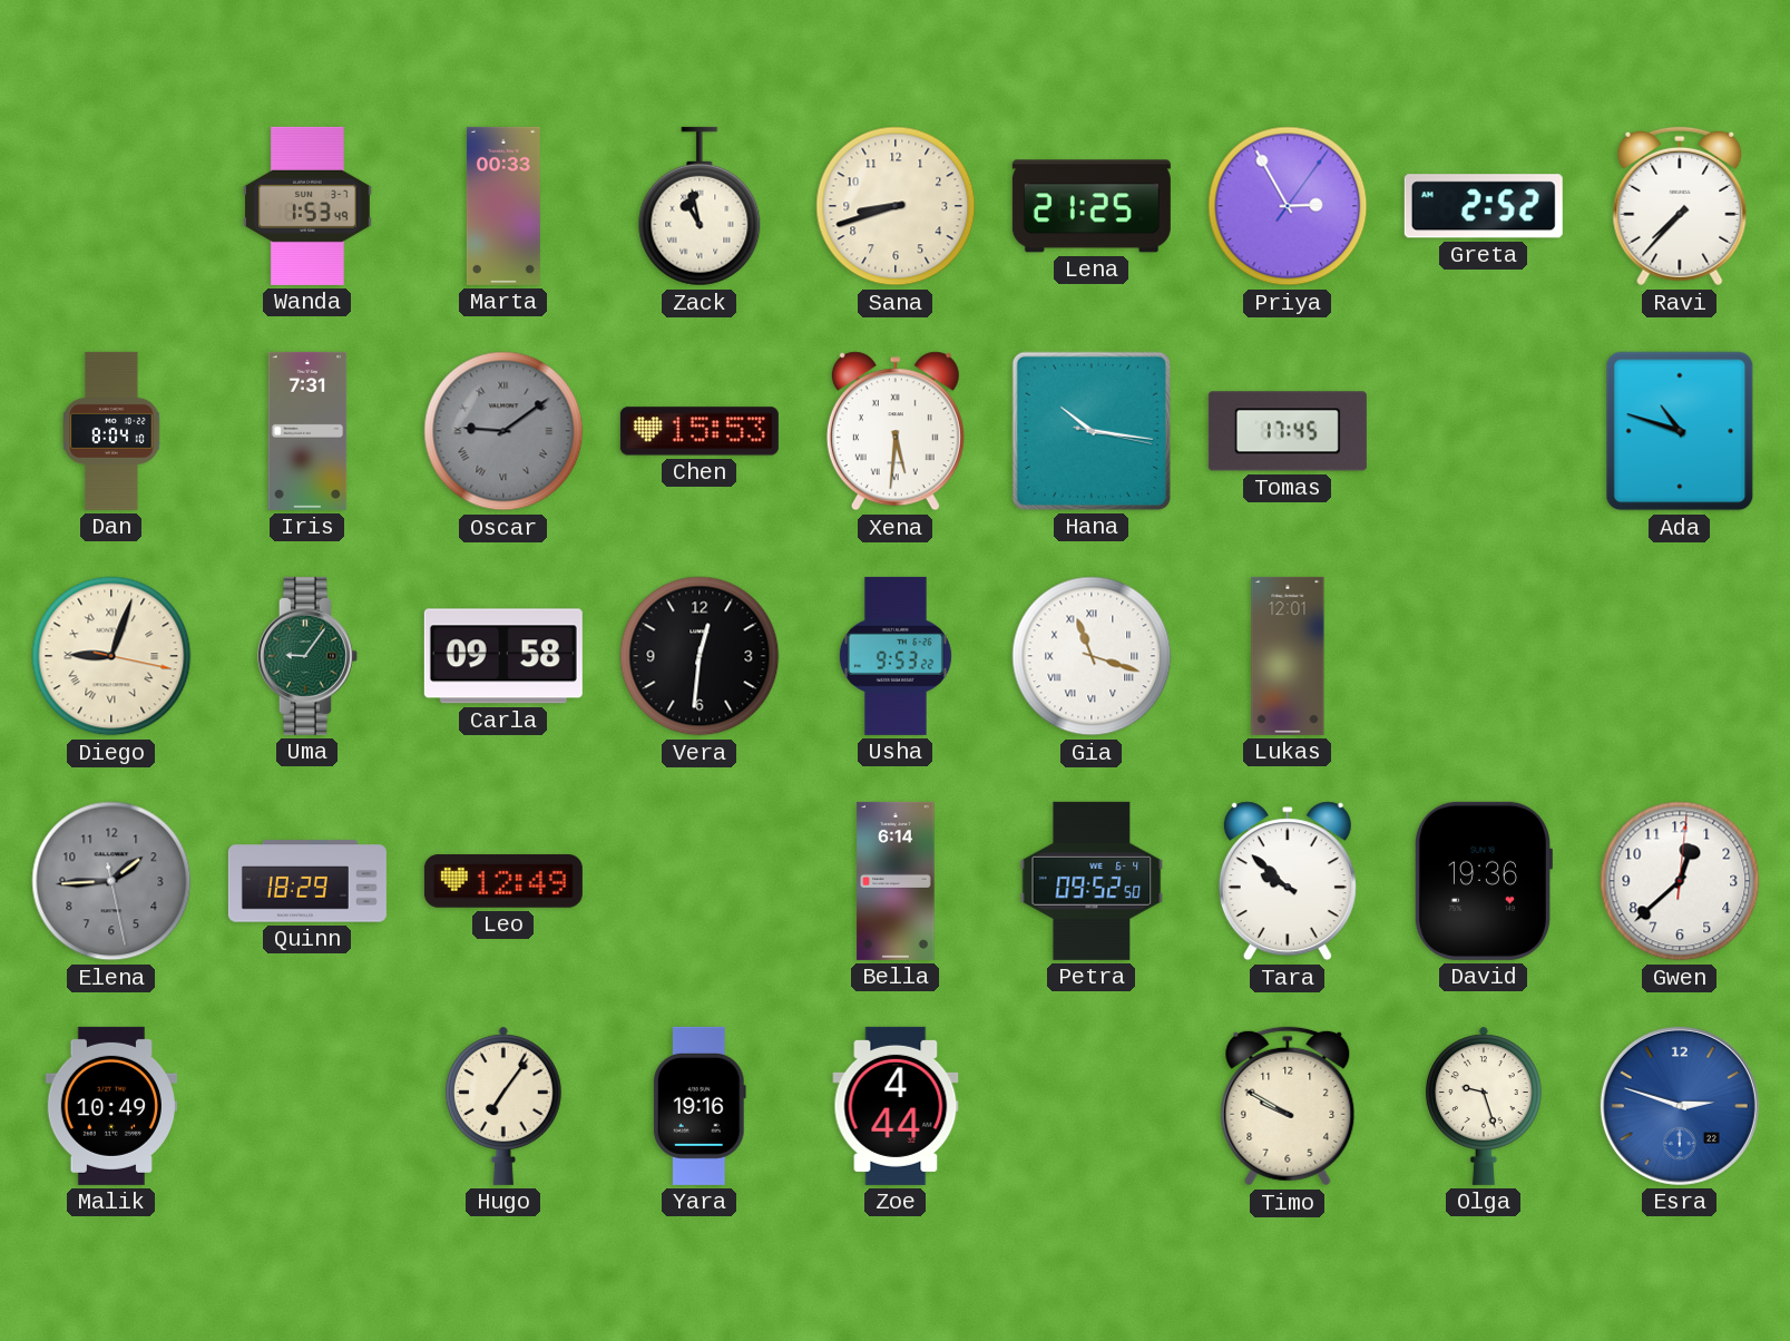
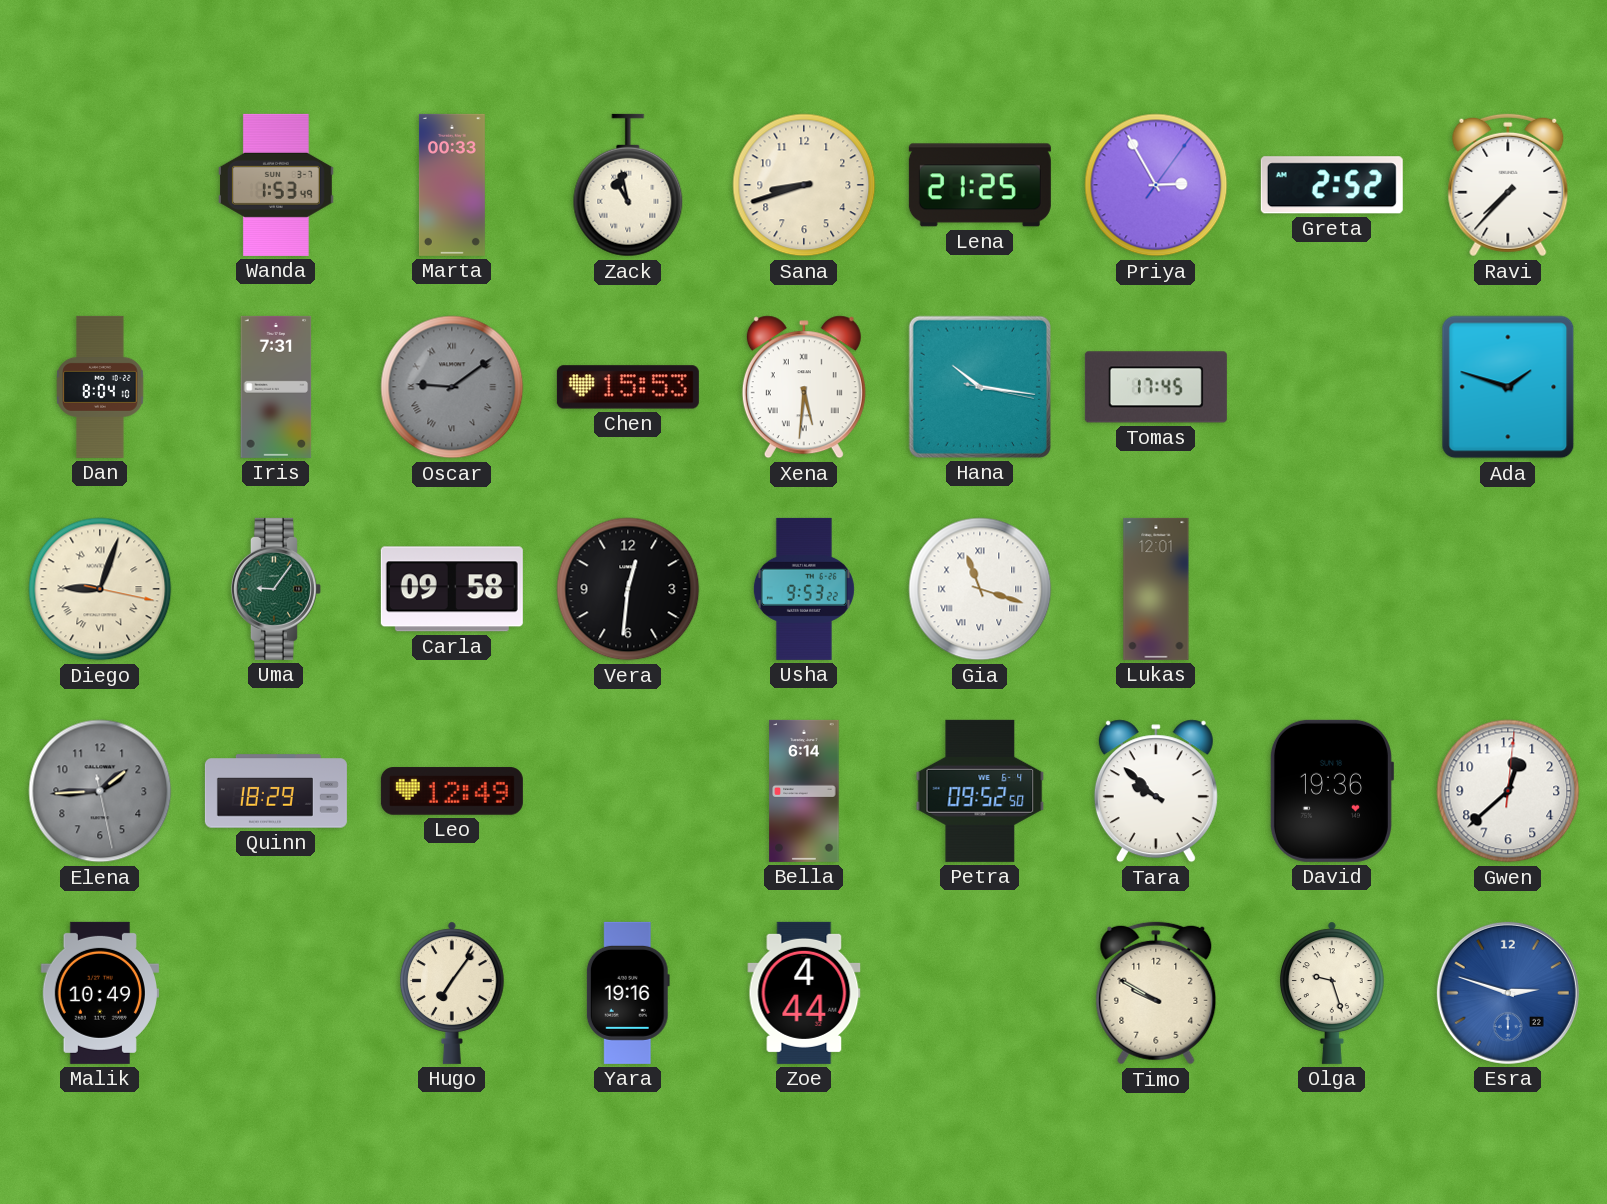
Ada: 10:48 -> 1:48
